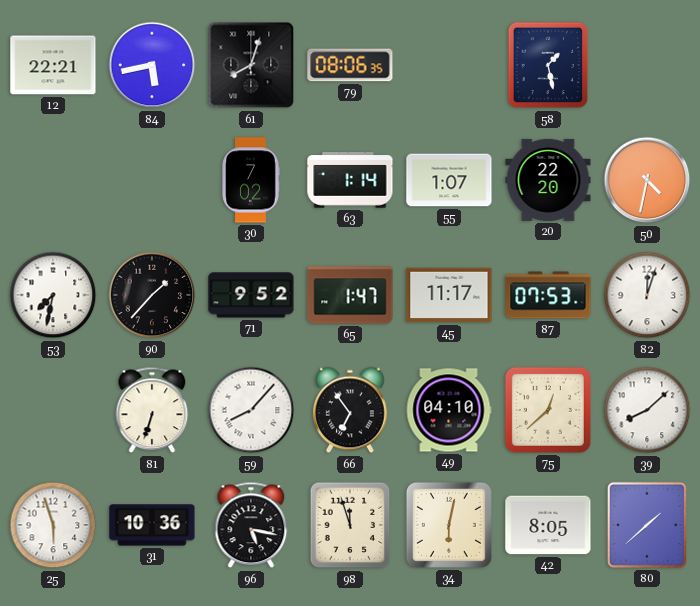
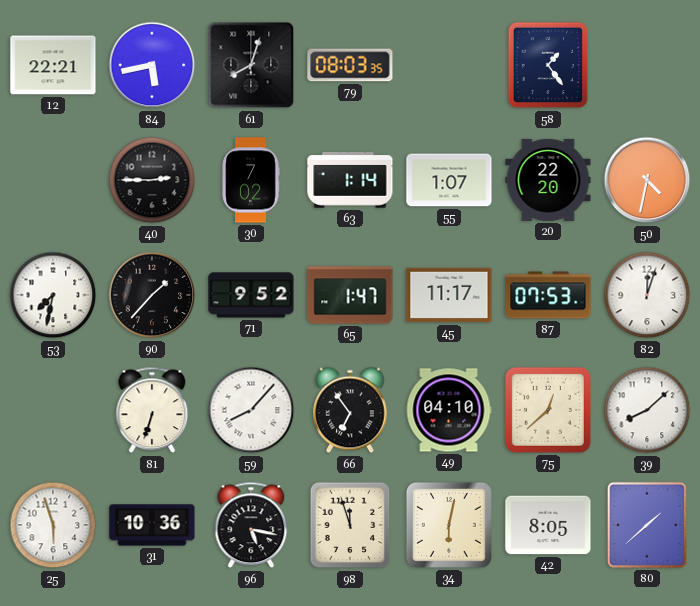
79: 08:06 -> 08:03
58: 1:28 -> 1:24
40: none -> 2:45
